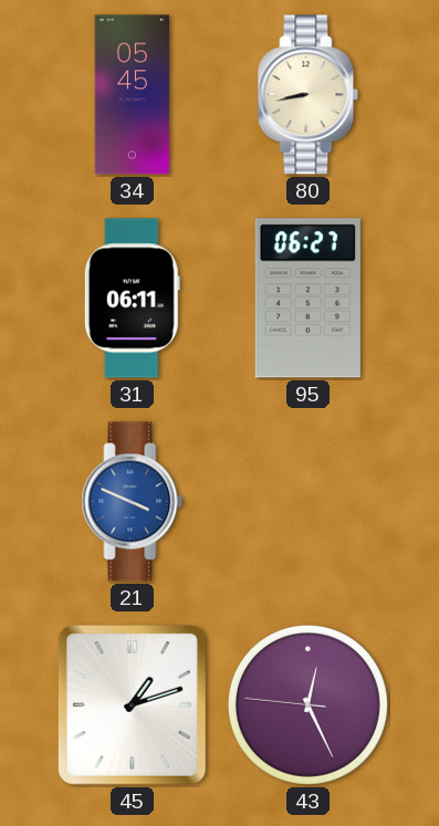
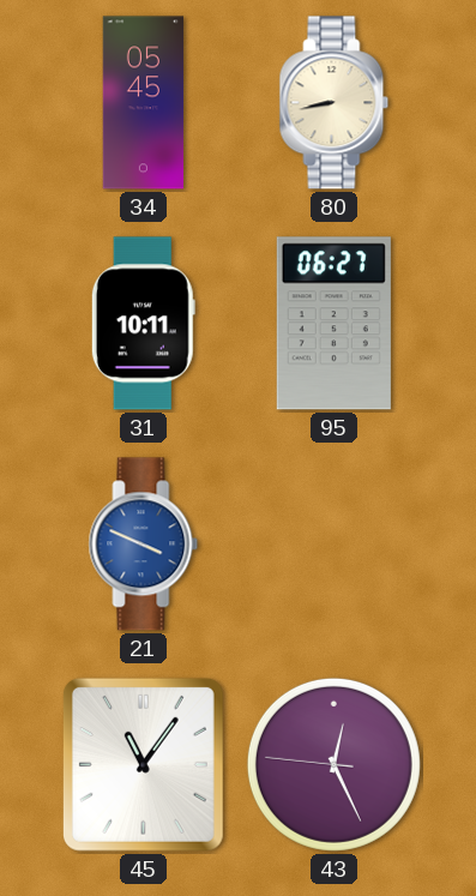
31: 06:11 -> 10:11
45: 1:12 -> 11:06
